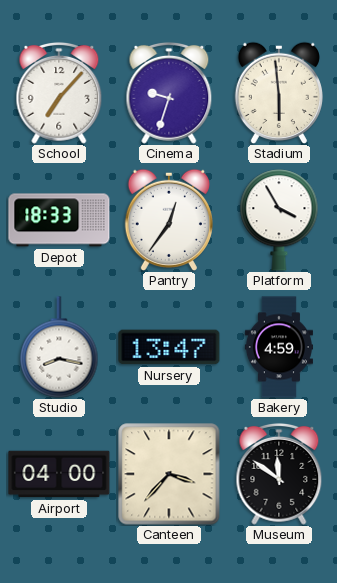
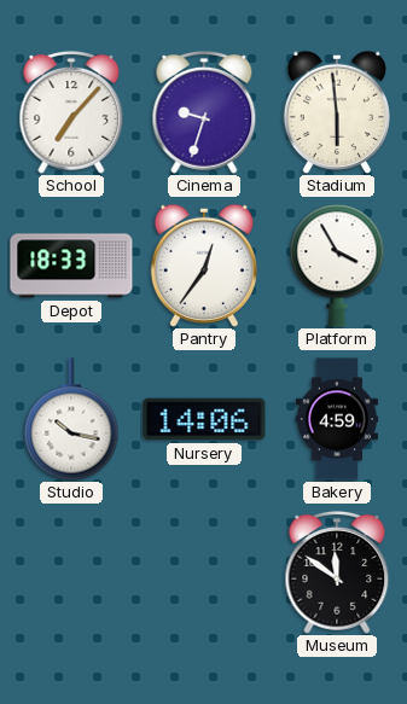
Studio: 8:17 -> 10:17
Nursery: 13:47 -> 14:06
Airport: 04:00 -> none
Canteen: 3:37 -> none
